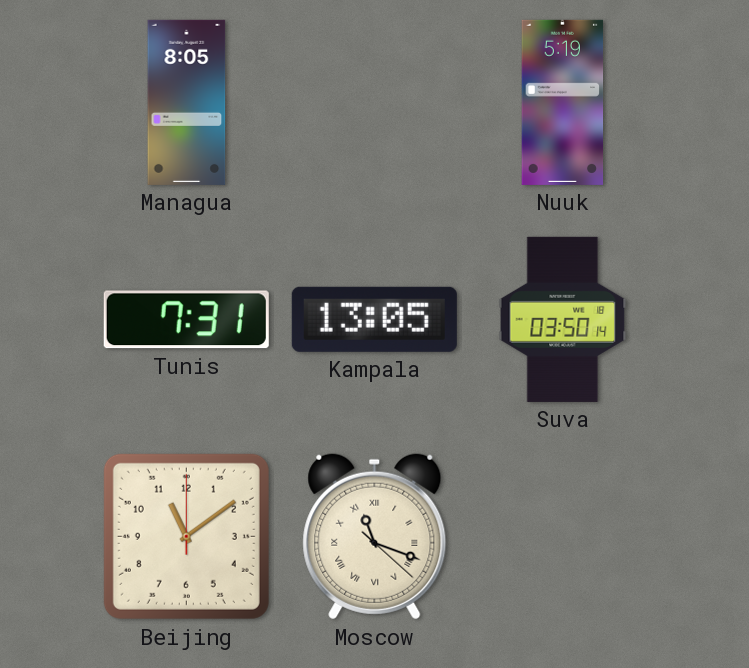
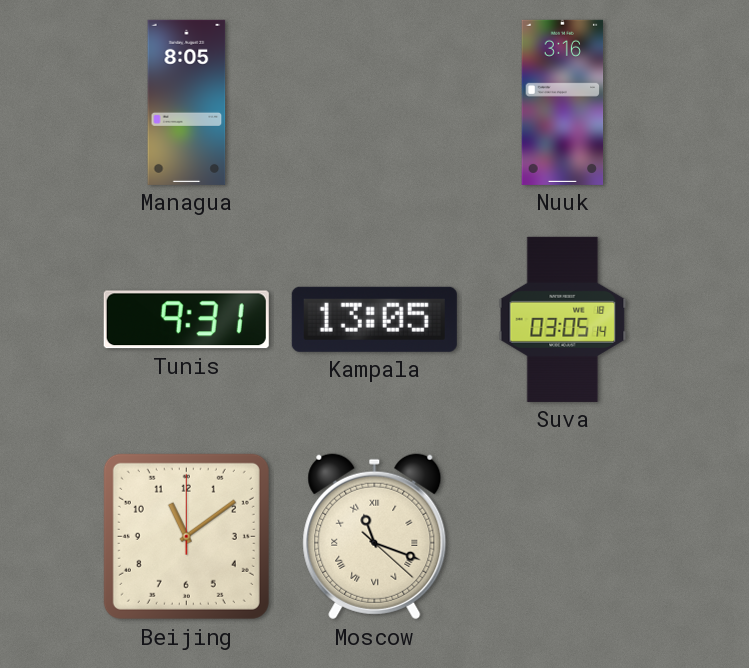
Nuuk: 5:19 -> 3:16
Tunis: 7:31 -> 9:31
Suva: 03:50 -> 03:05
